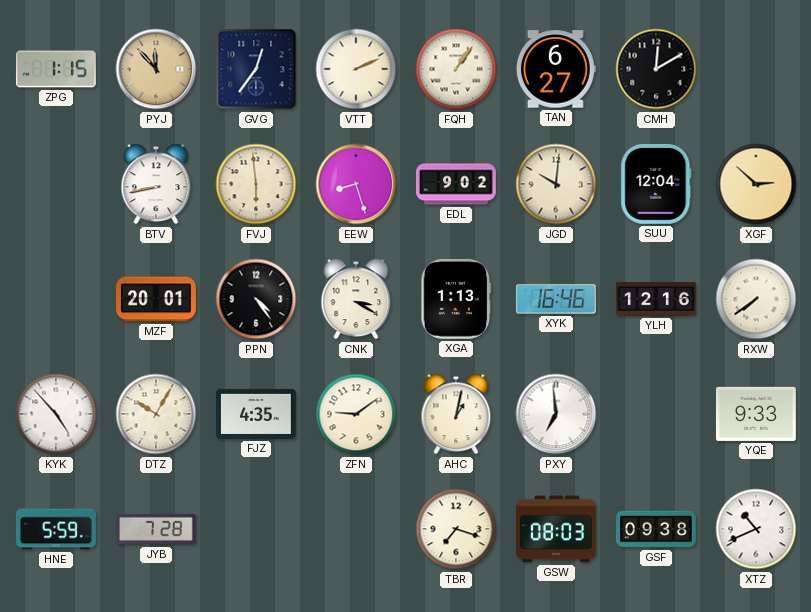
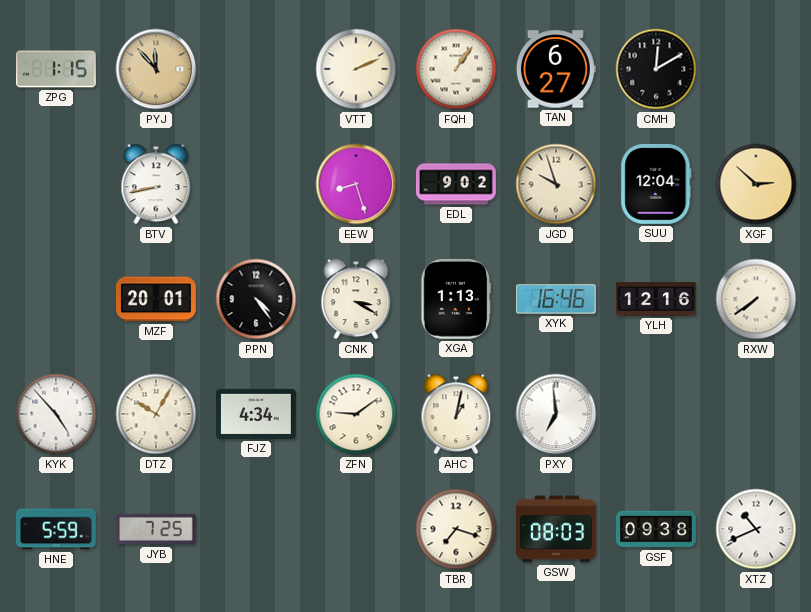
GVG: 12:36 -> none
FVJ: 5:59 -> none
JGD: 10:01 -> 9:57
FJZ: 4:35 -> 4:34
YQE: 9:33 -> none
JYB: 7:28 -> 7:25
